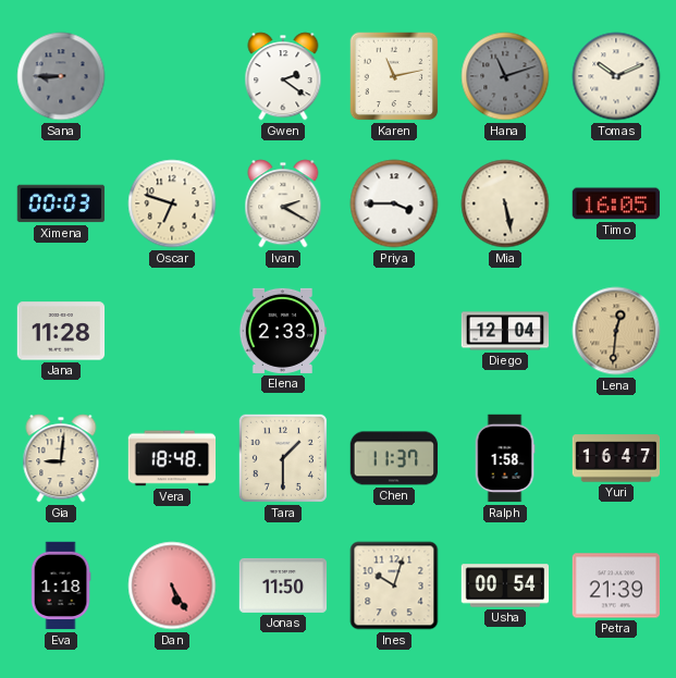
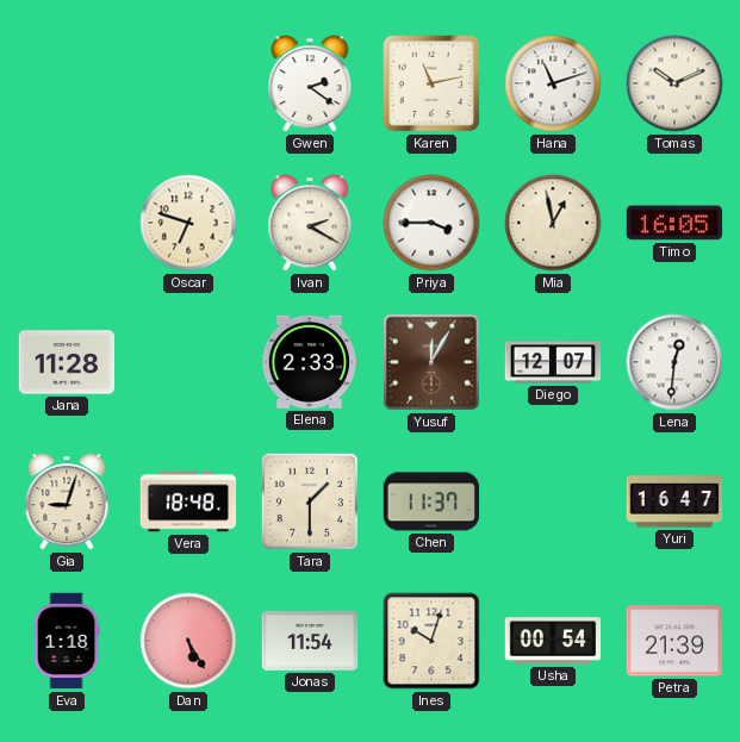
Sana: 8:45 -> none
Hana dial: grey -> white
Ximena: 00:03 -> none
Mia: 5:28 -> 12:58
Yusuf: none -> 12:05
Diego: 12:04 -> 12:07
Lena dial: champagne -> white
Gia: 9:01 -> 9:03
Ralph: 1:58 -> none
Jonas: 11:50 -> 11:54
